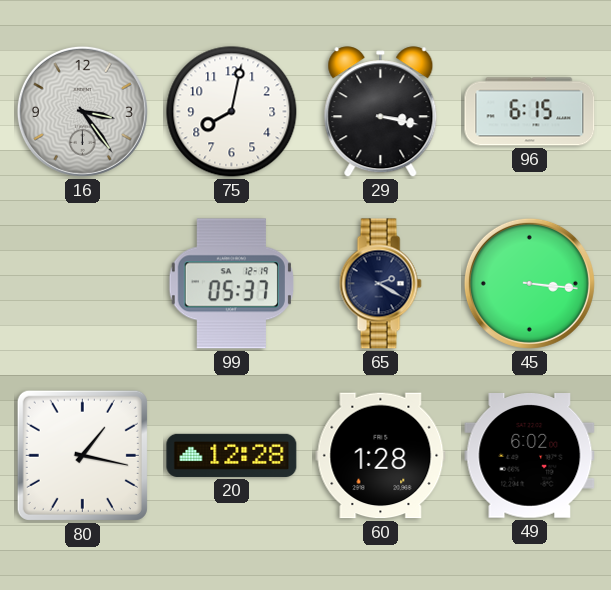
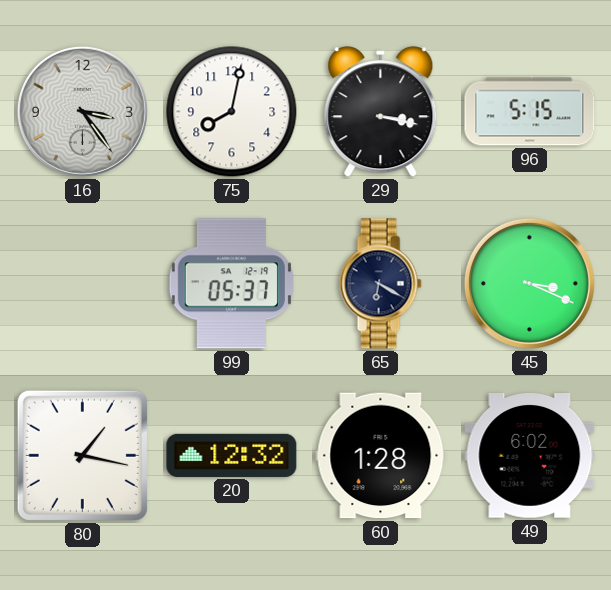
96: 6:15 -> 5:15
65: 2:20 -> 6:20
45: 3:16 -> 3:19
20: 12:28 -> 12:32
